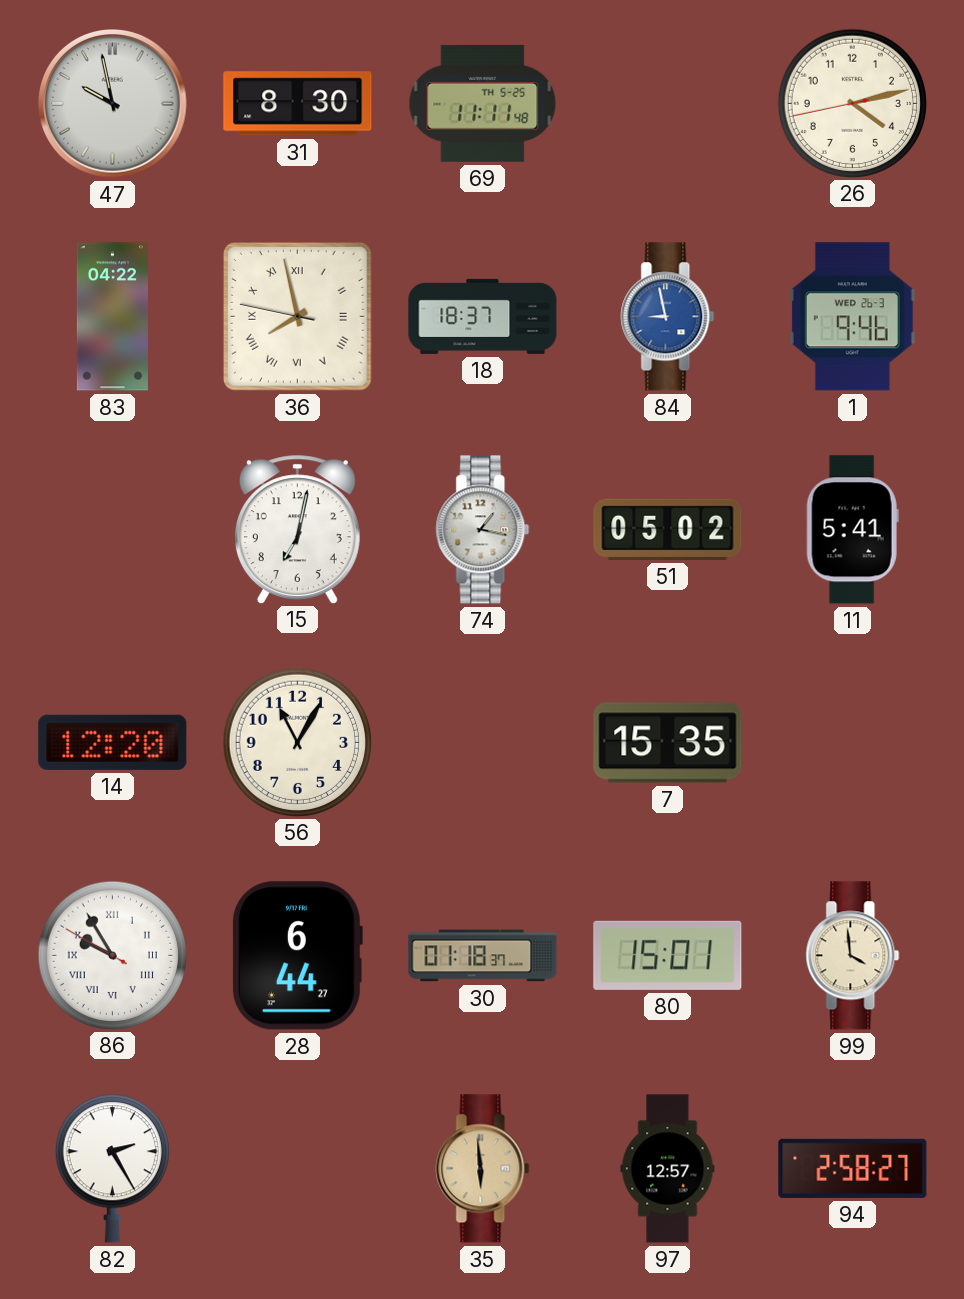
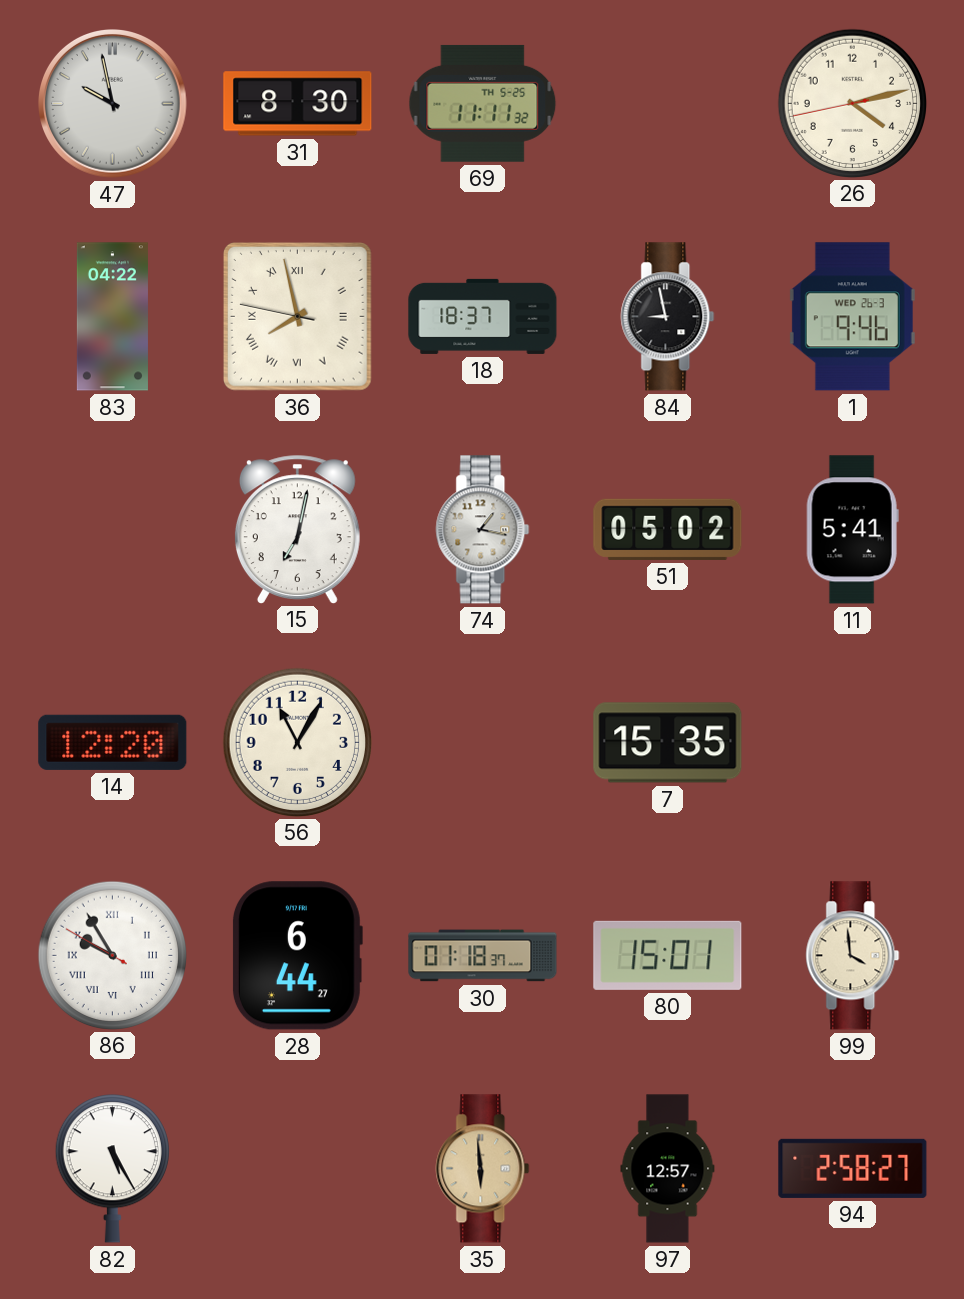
69: 11:11:48 -> 11:11:32
84 dial: blue -> black
82: 2:25 -> 5:25
